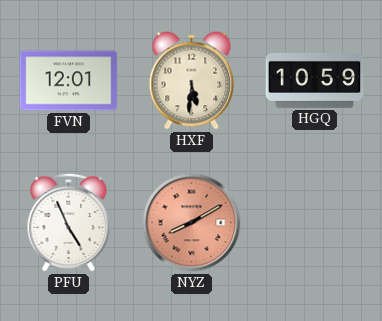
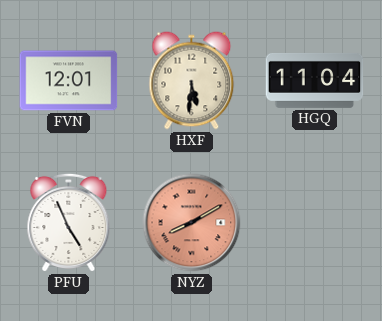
HGQ: 10:59 -> 11:04
